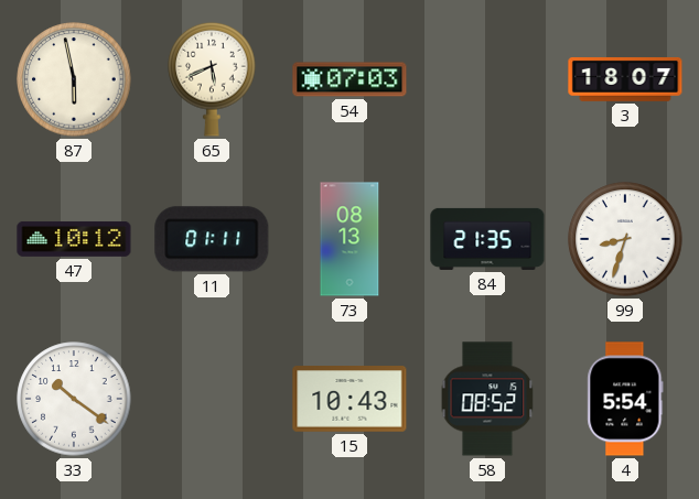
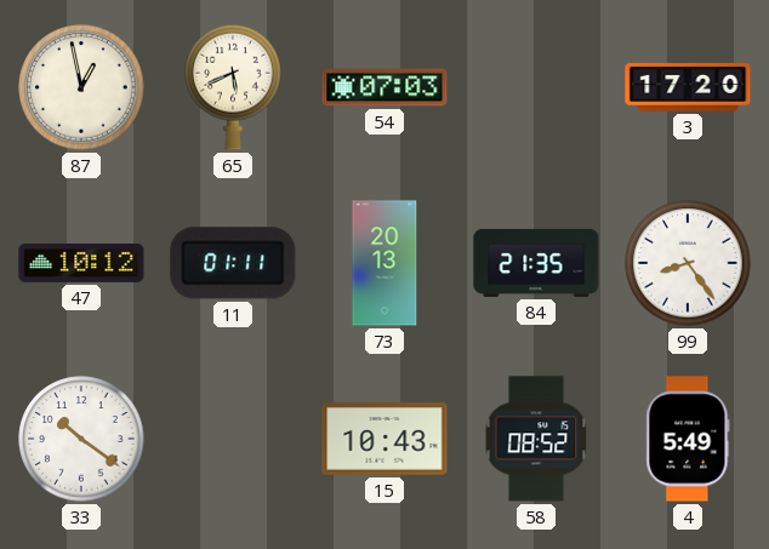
87: 5:58 -> 12:58
3: 18:07 -> 17:20
73: 08:13 -> 20:13
99: 8:33 -> 8:24
4: 5:54 -> 5:49
